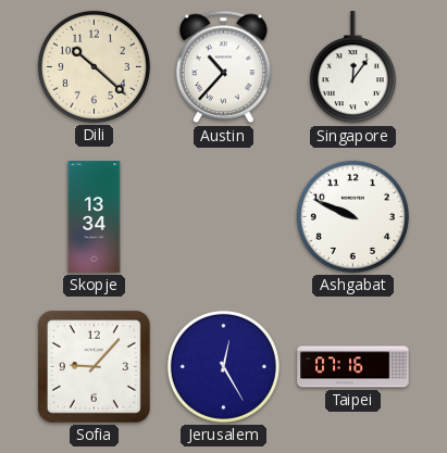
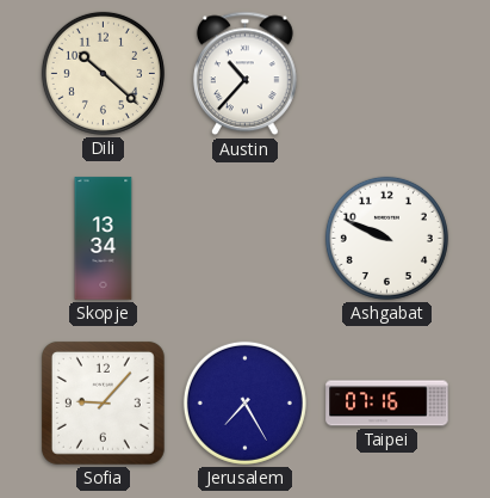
Singapore: 12:06 -> none
Jerusalem: 12:25 -> 7:25
